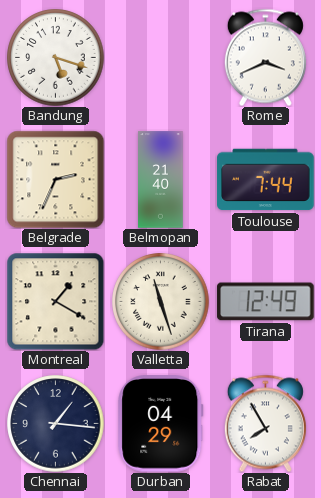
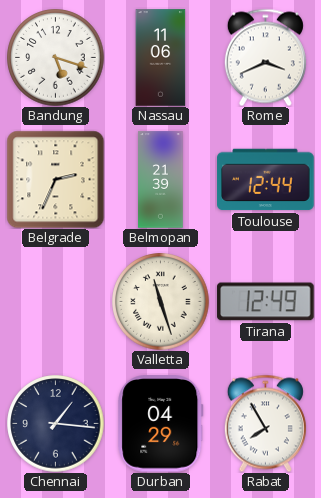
Nassau: none -> 11:06
Belmopan: 21:40 -> 21:39
Toulouse: 7:44 -> 12:44
Montreal: 1:20 -> none
